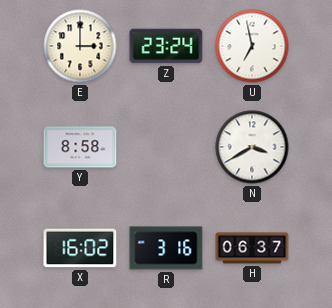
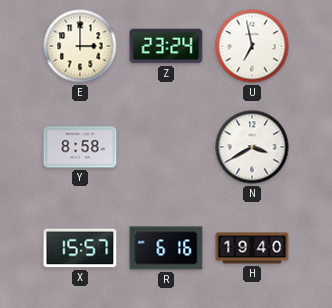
X: 16:02 -> 15:57
R: 3:16 -> 6:16
H: 06:37 -> 19:40
